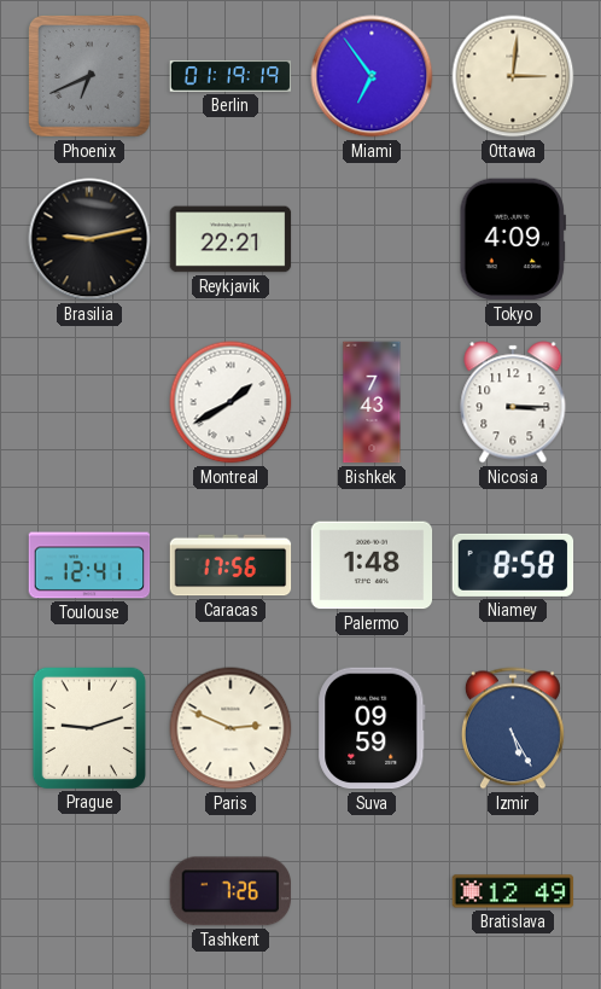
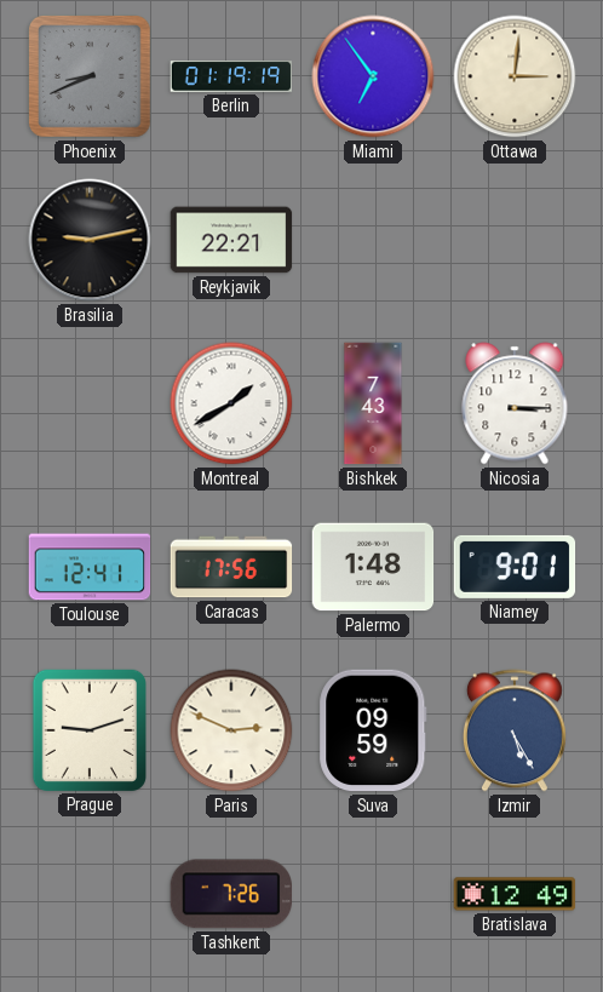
Phoenix: 6:41 -> 8:41
Tokyo: 4:09 -> none
Niamey: 8:58 -> 9:01
